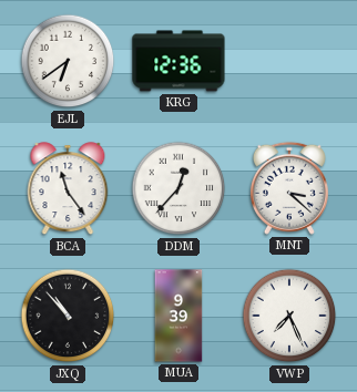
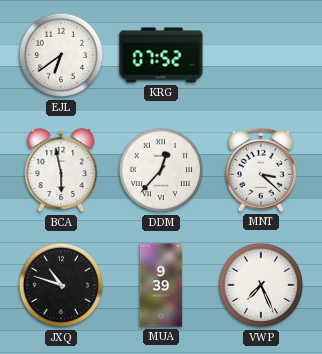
KRG: 12:36 -> 07:52
BCA: 11:24 -> 5:58
JXQ: 10:53 -> 10:48
